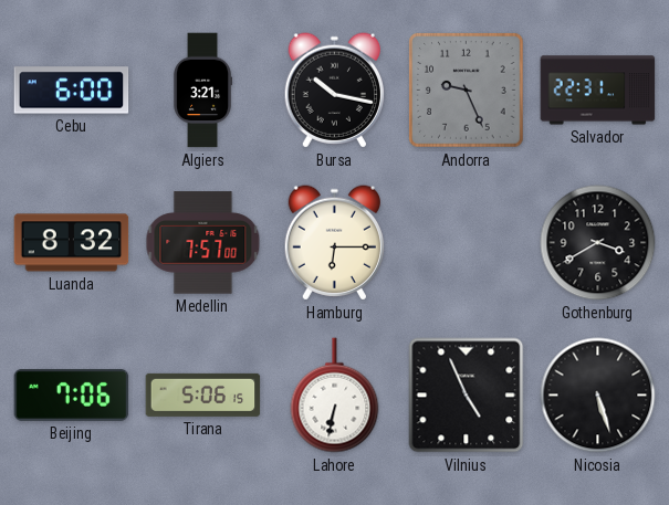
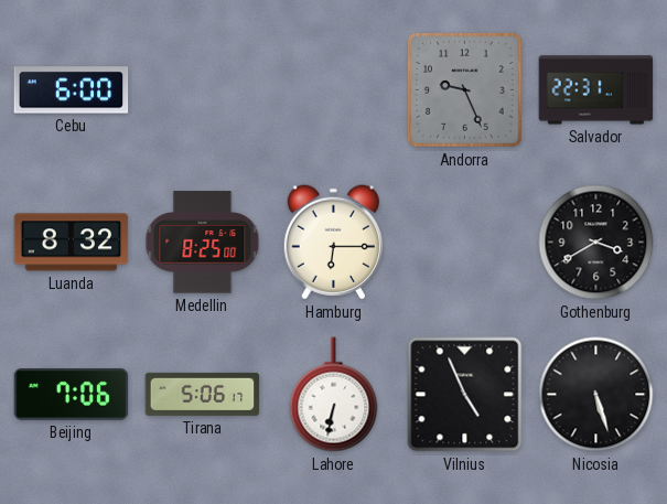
Algiers: 3:21 -> none
Bursa: 10:17 -> none
Medellin: 7:57 -> 8:25
Tirana: 5:06:15 -> 5:06:17
